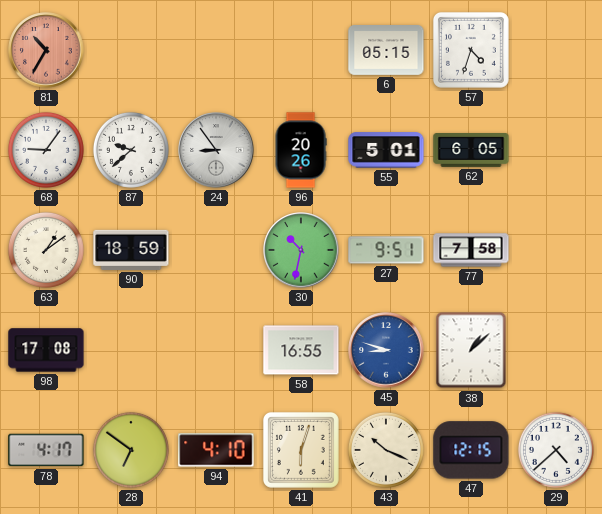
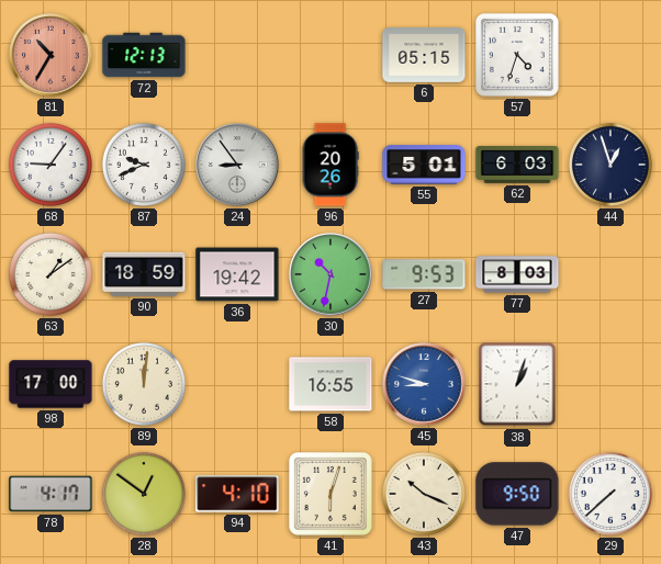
72: none -> 12:13
87: 9:38 -> 9:41
62: 6:05 -> 6:03
44: none -> 12:57
36: none -> 19:42
27: 9:51 -> 9:53
77: 7:58 -> 8:03
98: 17:08 -> 17:00
89: none -> 12:01
38: 1:08 -> 1:03
28: 6:51 -> 12:51
47: 12:15 -> 9:50
29: 4:38 -> 7:38
